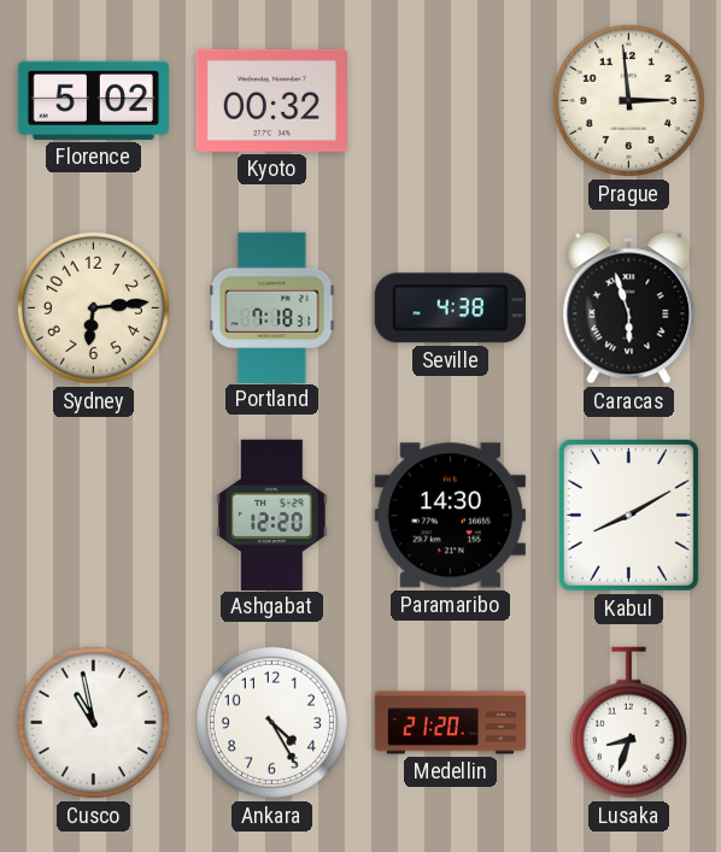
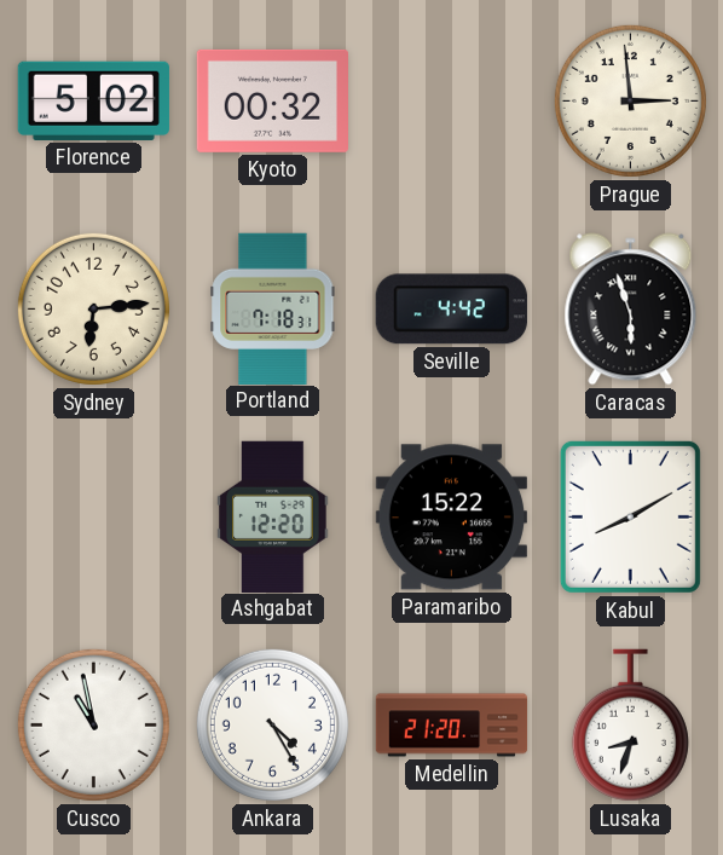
Seville: 4:38 -> 4:42
Paramaribo: 14:30 -> 15:22
